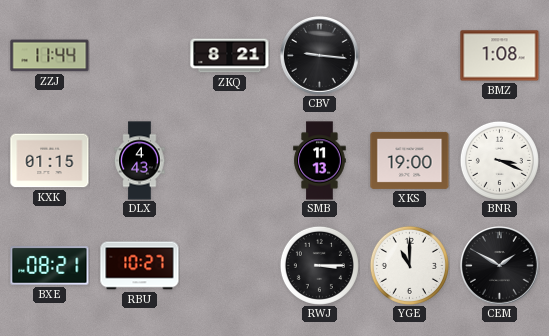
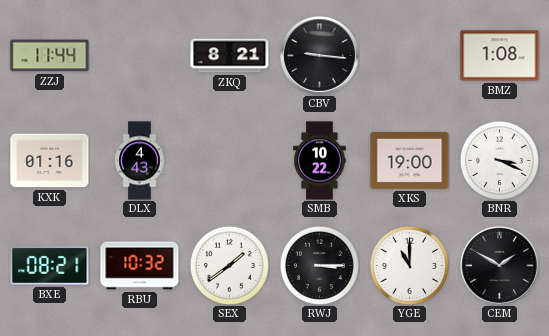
KXK: 01:15 -> 01:16
SMB: 11:13 -> 10:22
RBU: 10:27 -> 10:32
SEX: none -> 1:39
